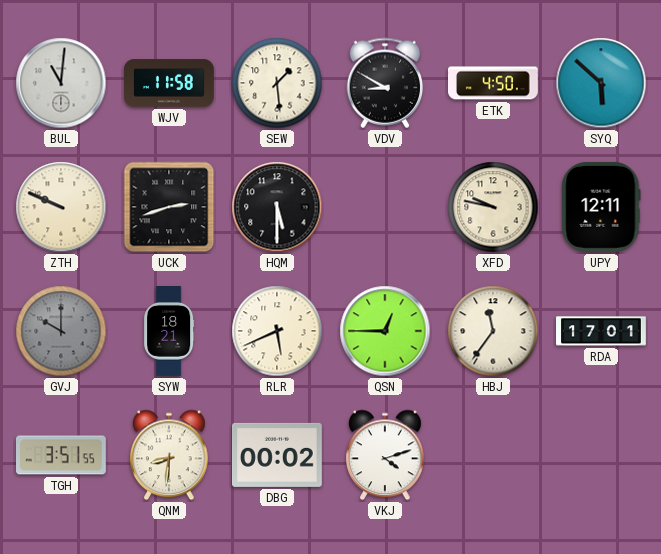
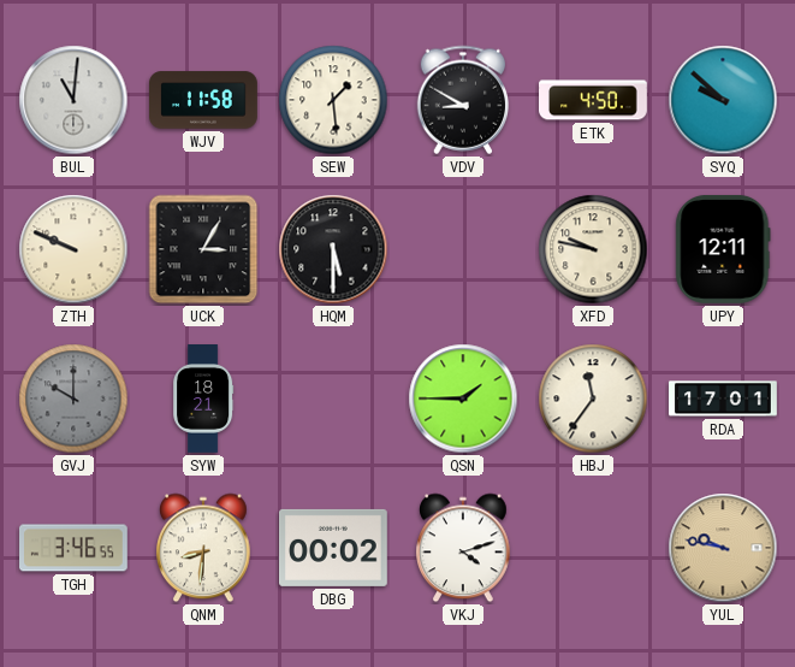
SYQ: 5:52 -> 9:52
UCK: 2:42 -> 3:05
RLR: 5:41 -> none
QSN: 12:45 -> 1:45
TGH: 3:51 -> 3:46
YUL: none -> 9:47
